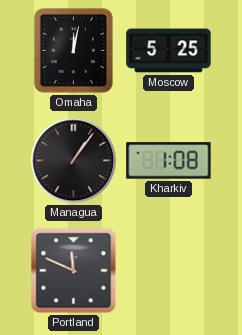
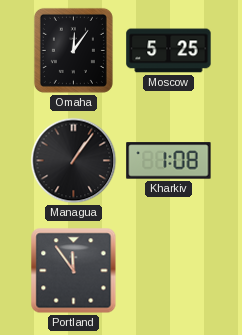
Omaha: 12:02 -> 12:06
Portland: 11:49 -> 11:54
